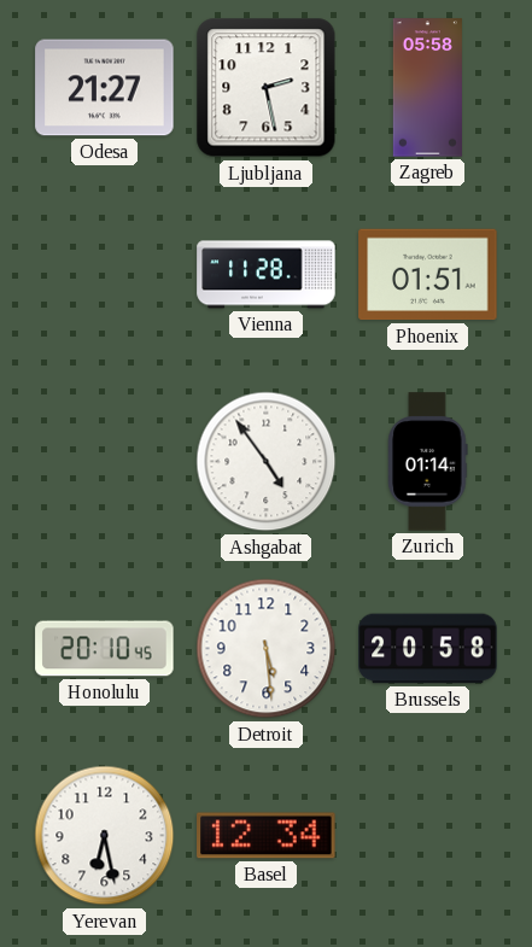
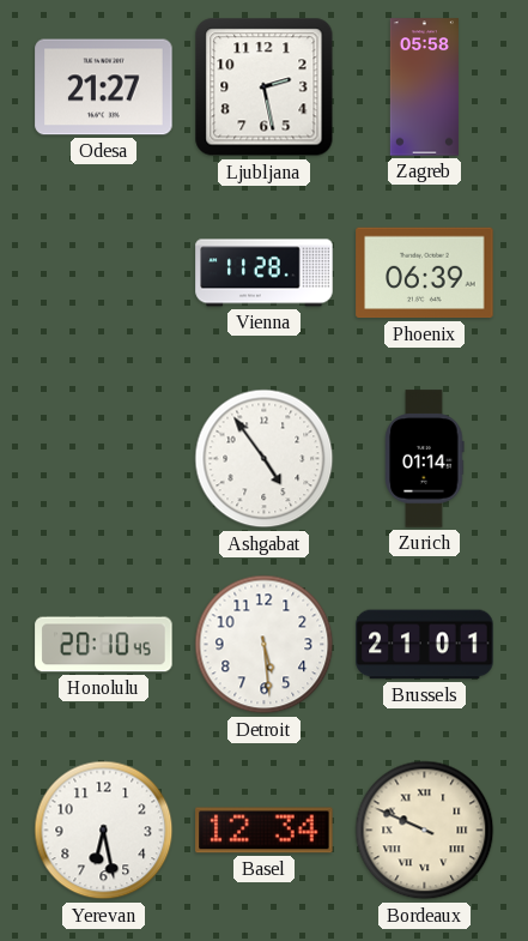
Phoenix: 01:51 -> 06:39
Brussels: 20:58 -> 21:01
Bordeaux: none -> 9:49
